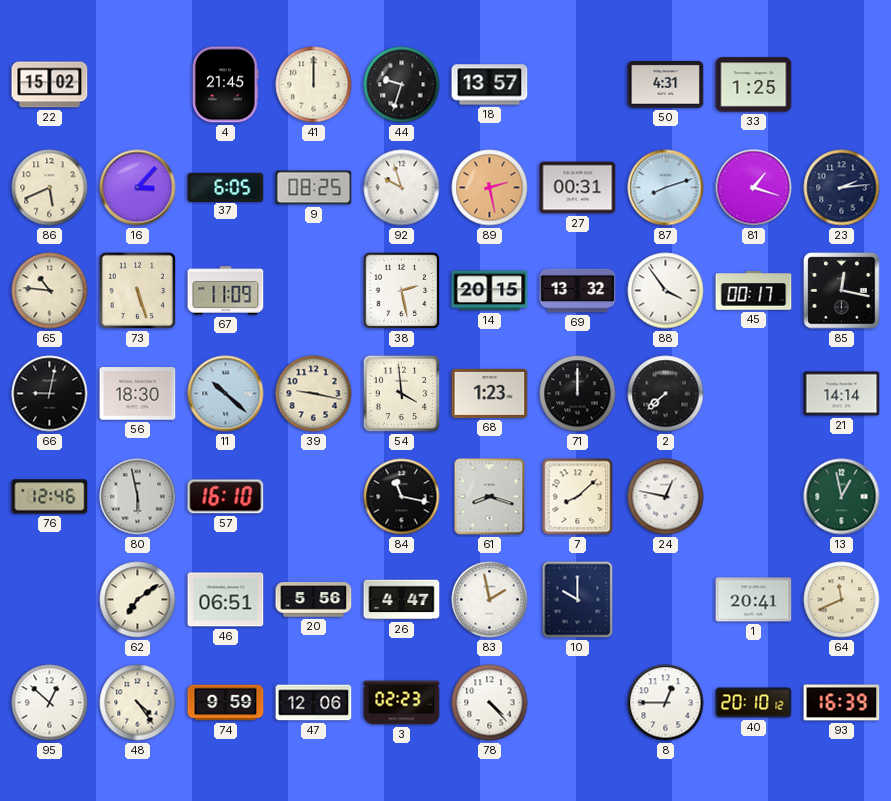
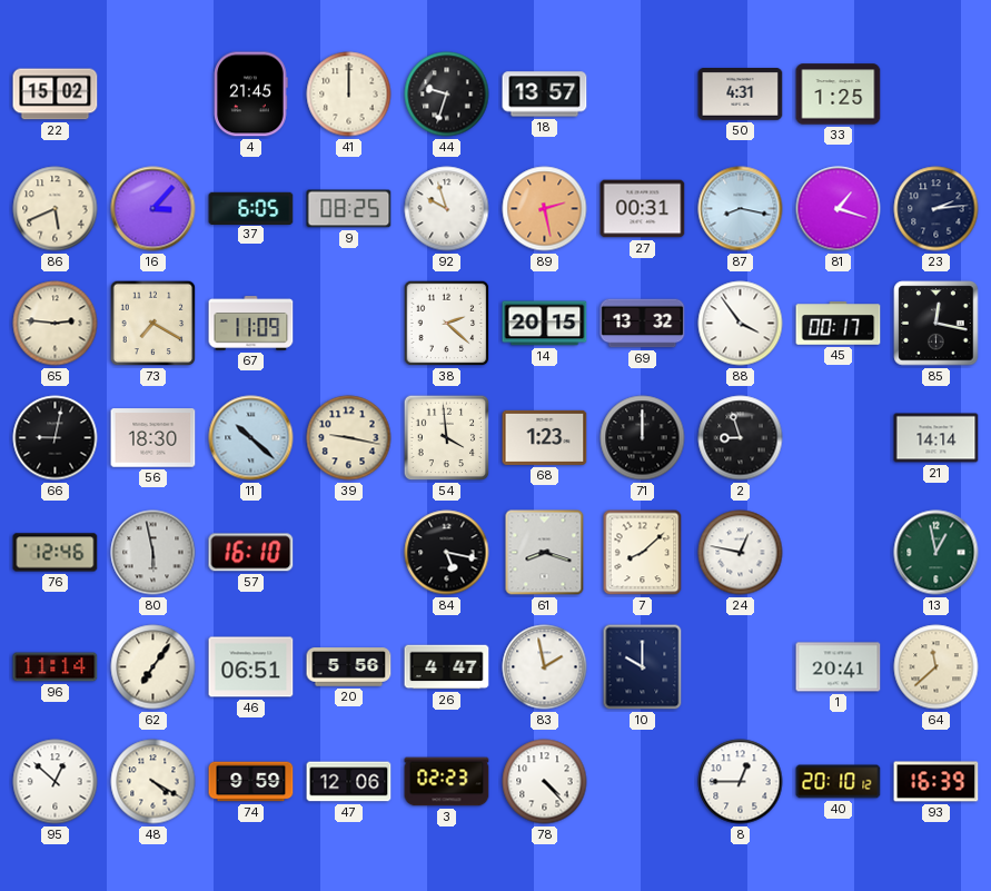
87: 8:12 -> 8:17
65: 10:46 -> 2:46
73: 5:27 -> 7:20
38: 2:28 -> 2:22
2: 7:38 -> 8:57
84: 11:17 -> 5:17
96: none -> 11:14
62: 7:09 -> 7:06
64: 11:41 -> 11:38
48: 4:24 -> 4:20
